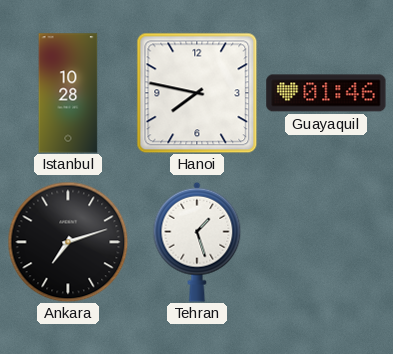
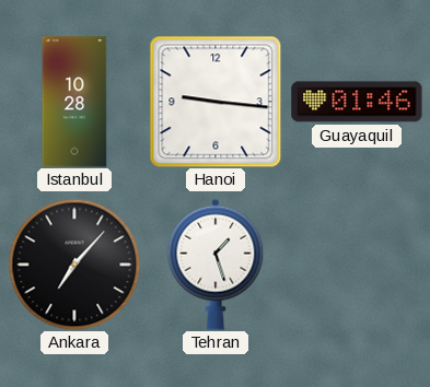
Hanoi: 7:47 -> 9:16
Ankara: 7:12 -> 7:07
